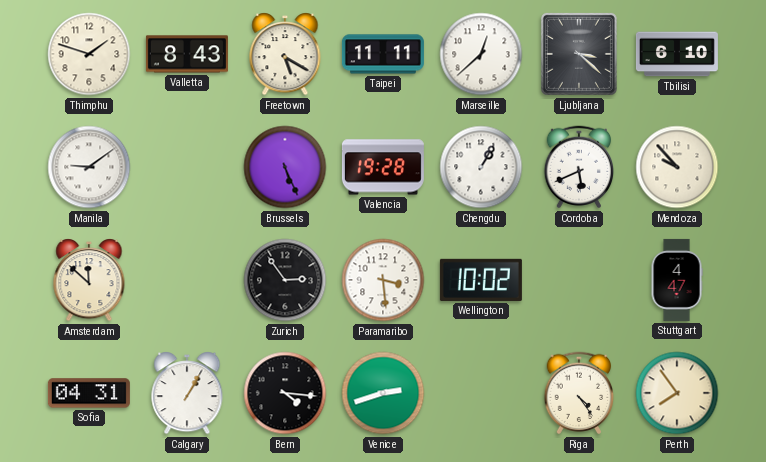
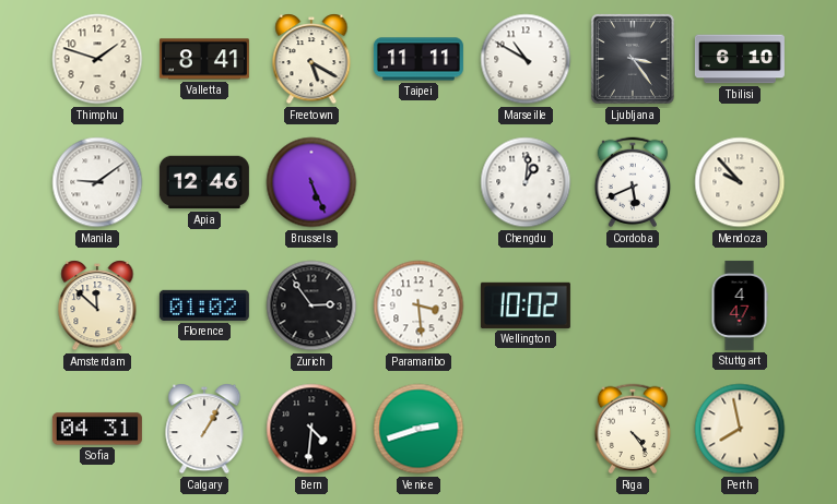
Valletta: 8:43 -> 8:41
Marseille: 12:38 -> 10:50
Ljubljana: 3:22 -> 3:24
Apia: none -> 12:46
Valencia: 19:28 -> none
Chengdu: 1:05 -> 1:01
Florence: none -> 01:02
Bern: 4:16 -> 4:31
Perth: 7:54 -> 7:58
